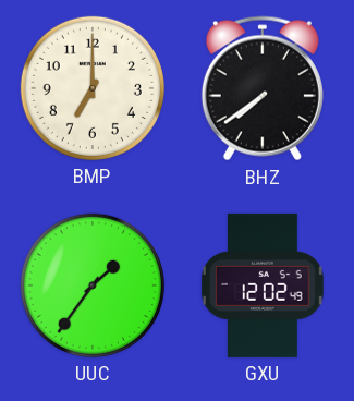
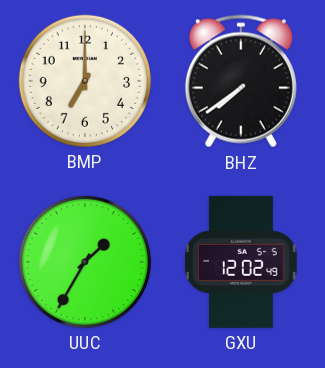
UUC: 1:36 -> 1:35
